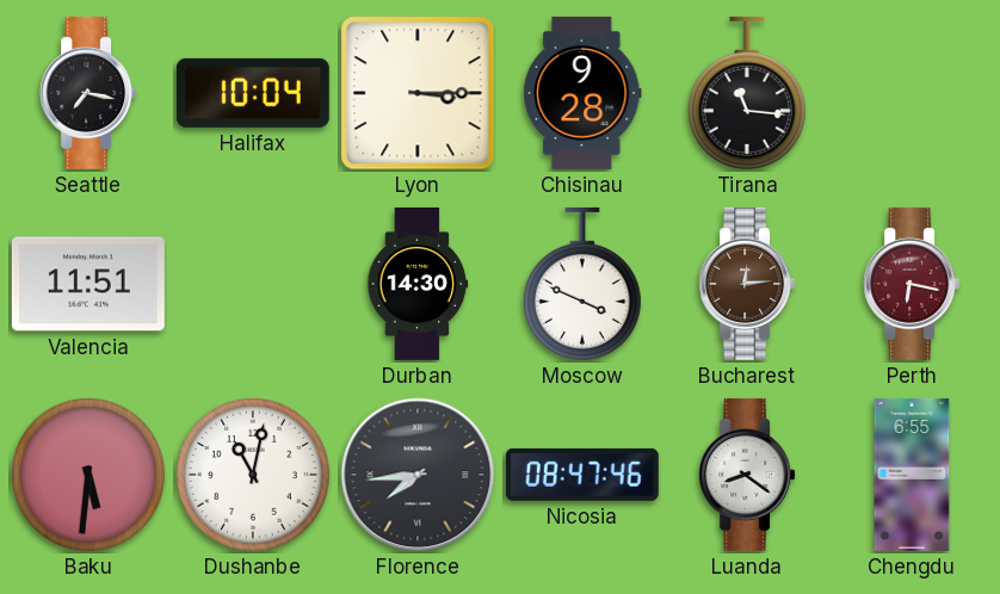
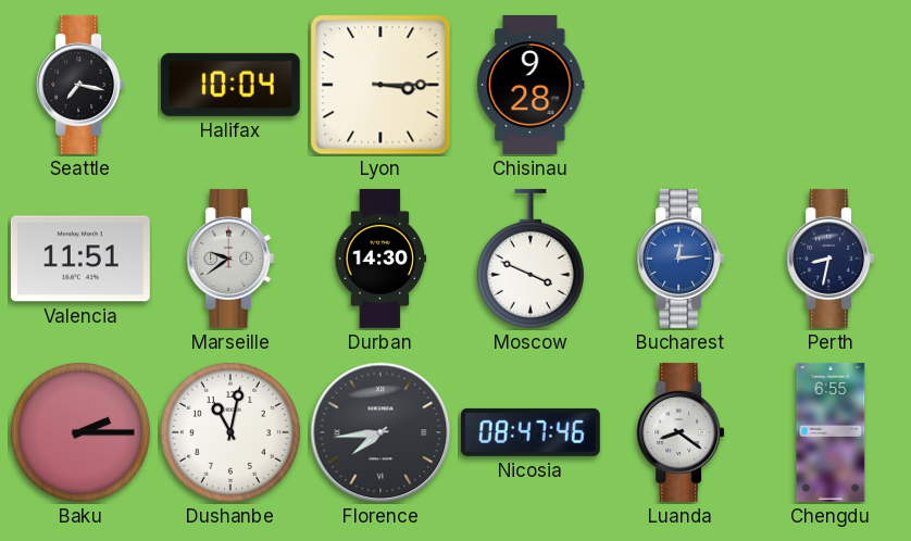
Tirana: 11:16 -> none
Marseille: none -> 9:39
Bucharest dial: brown -> blue
Perth: 6:17 -> 8:32
Perth dial: burgundy -> navy
Baku: 5:31 -> 2:15
